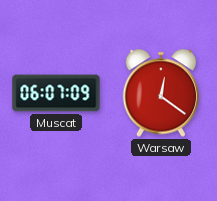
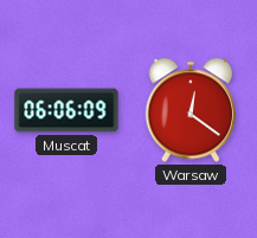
Muscat: 06:07 -> 06:06
